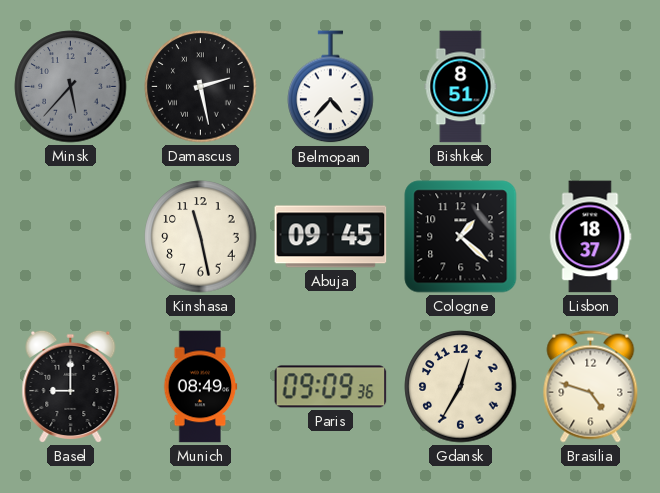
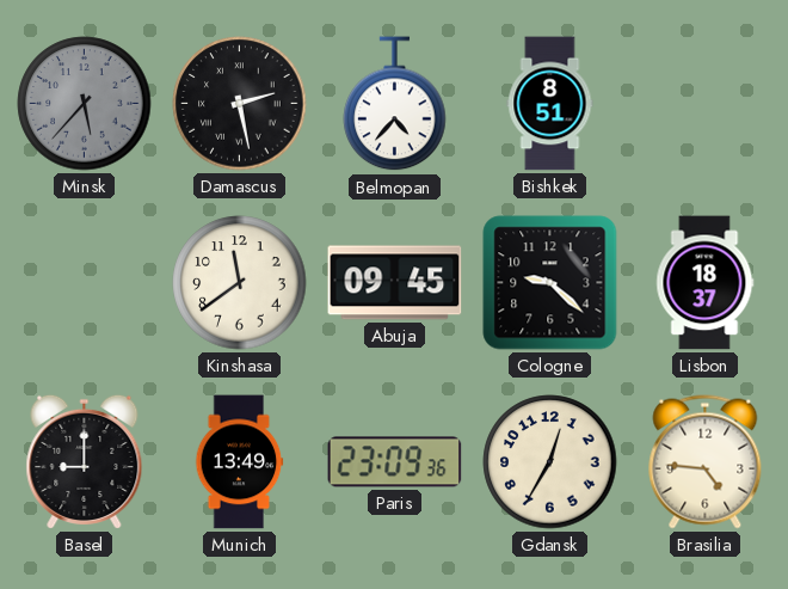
Kinshasa: 11:28 -> 11:39
Cologne: 1:22 -> 9:22
Munich: 08:49 -> 13:49
Paris: 09:09 -> 23:09
Brasilia: 4:48 -> 4:46
